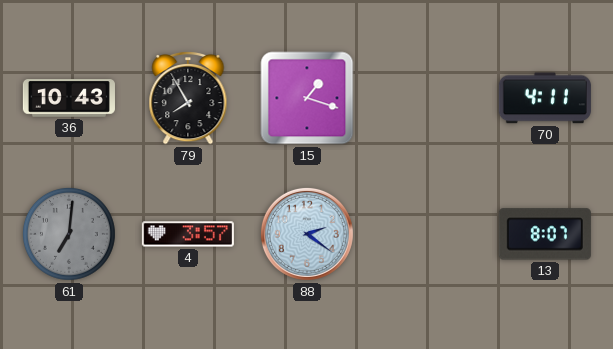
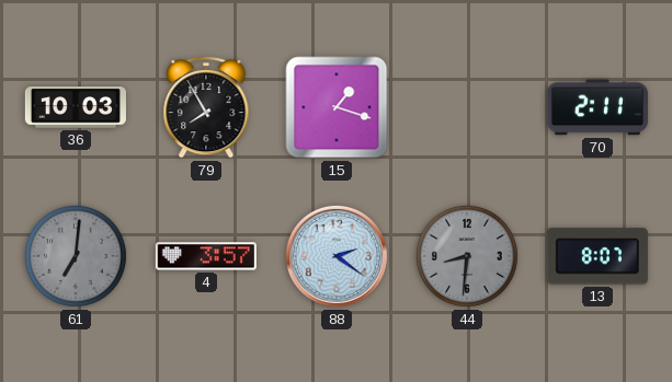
36: 10:43 -> 10:03
70: 4:11 -> 2:11
44: none -> 8:31
